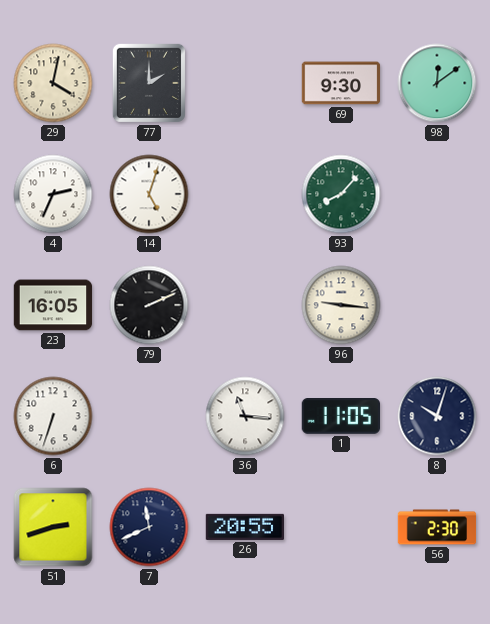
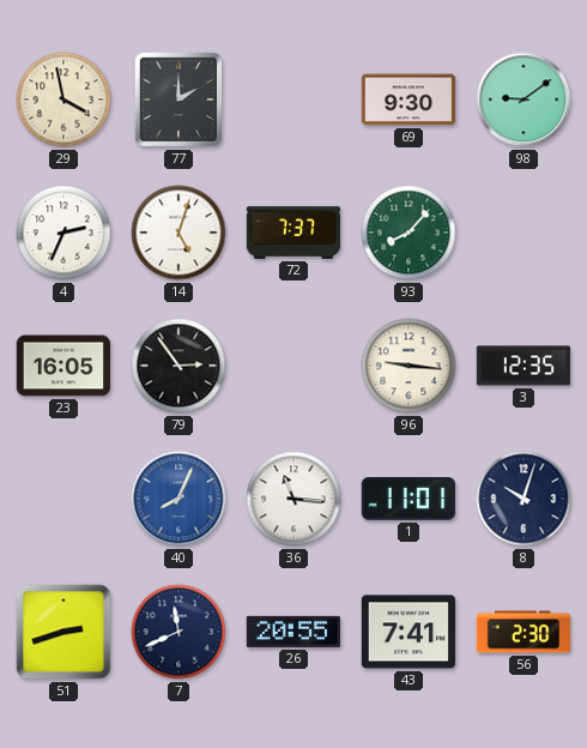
29: 4:02 -> 3:58
98: 12:09 -> 9:09
72: none -> 7:37
79: 2:11 -> 2:54
3: none -> 12:35
6: 6:33 -> none
40: none -> 8:04
1: 11:05 -> 11:01
43: none -> 7:41
